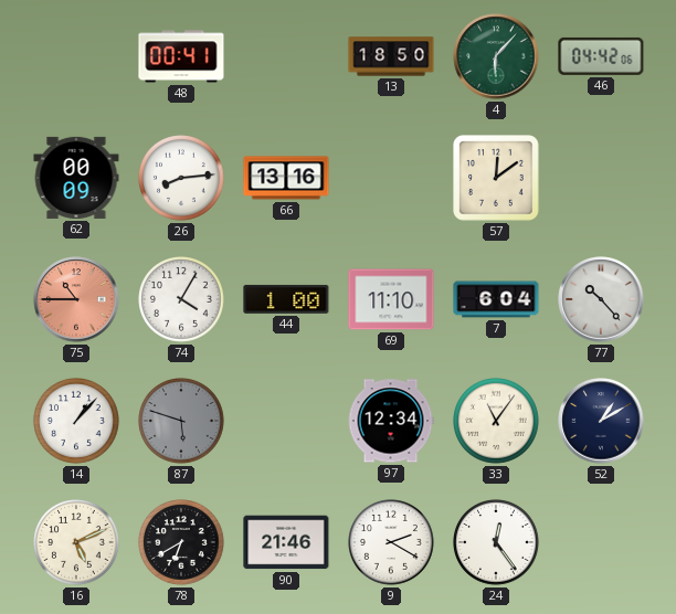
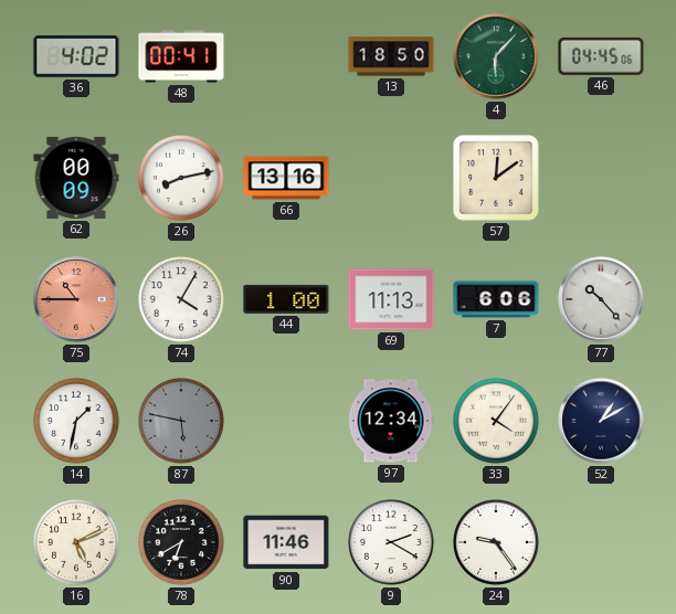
36: none -> 4:02
46: 04:42 -> 04:45
26: 8:14 -> 8:13
69: 11:10 -> 11:13
7: 6:04 -> 6:06
14: 1:07 -> 1:32
87: 5:48 -> 5:47
33: 11:06 -> 4:06
90: 21:46 -> 11:46
24: 12:24 -> 9:24
